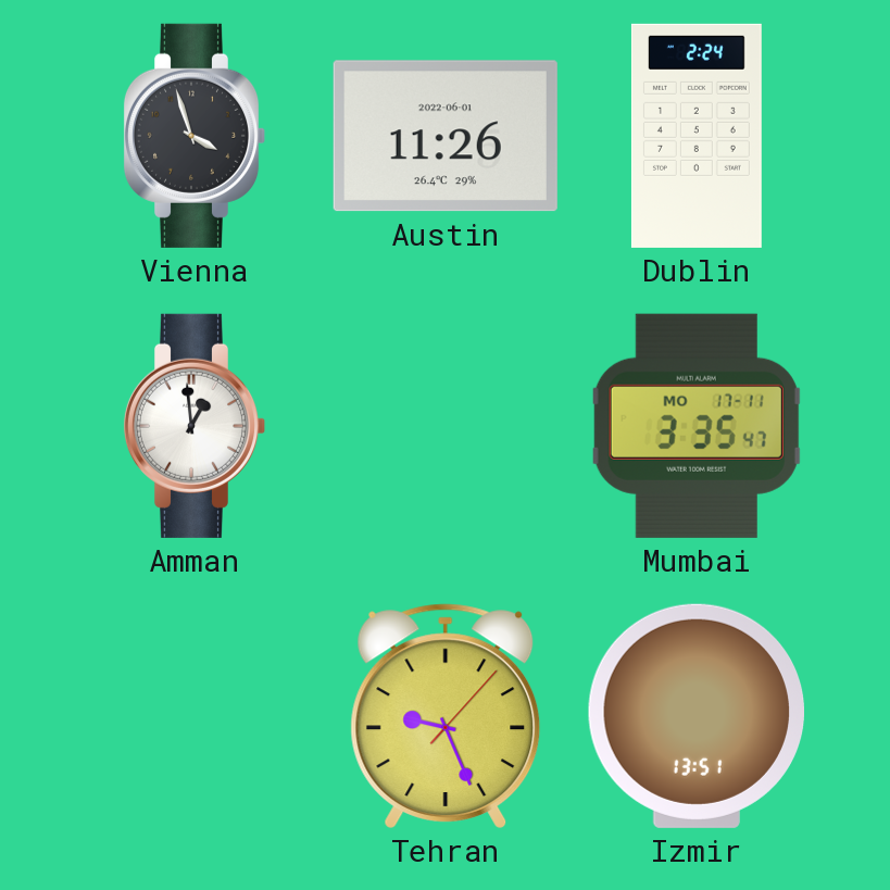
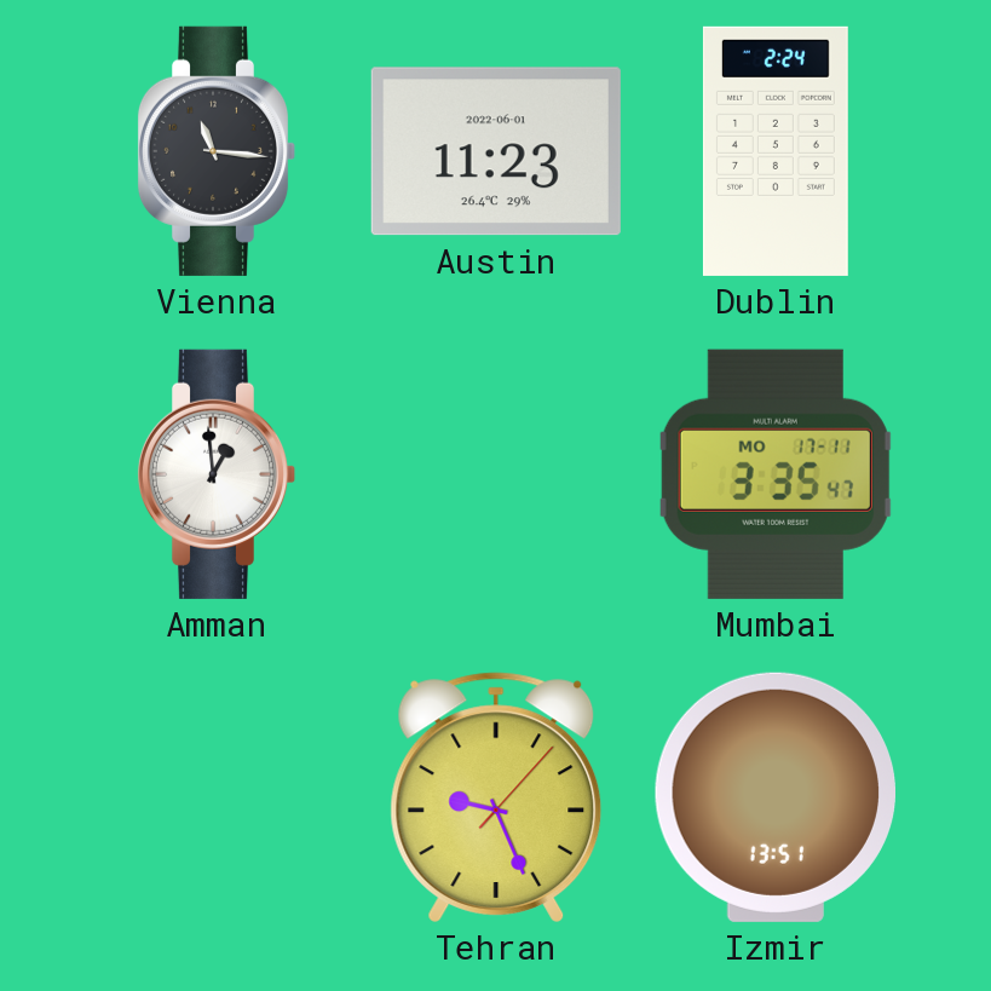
Vienna: 3:57 -> 11:16
Austin: 11:26 -> 11:23
